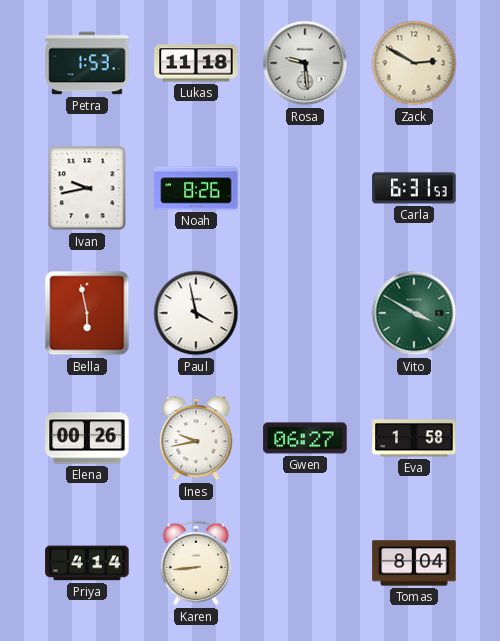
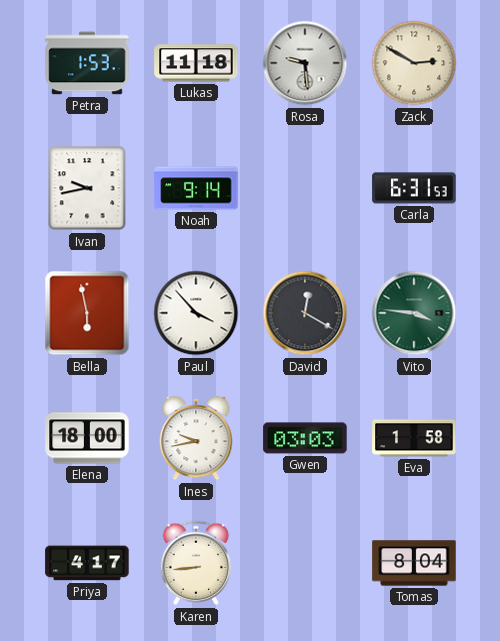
Noah: 8:26 -> 9:14
Paul: 3:58 -> 3:53
David: none -> 12:20
Vito: 3:50 -> 3:46
Elena: 00:26 -> 18:00
Gwen: 06:27 -> 03:03
Priya: 4:14 -> 4:17
